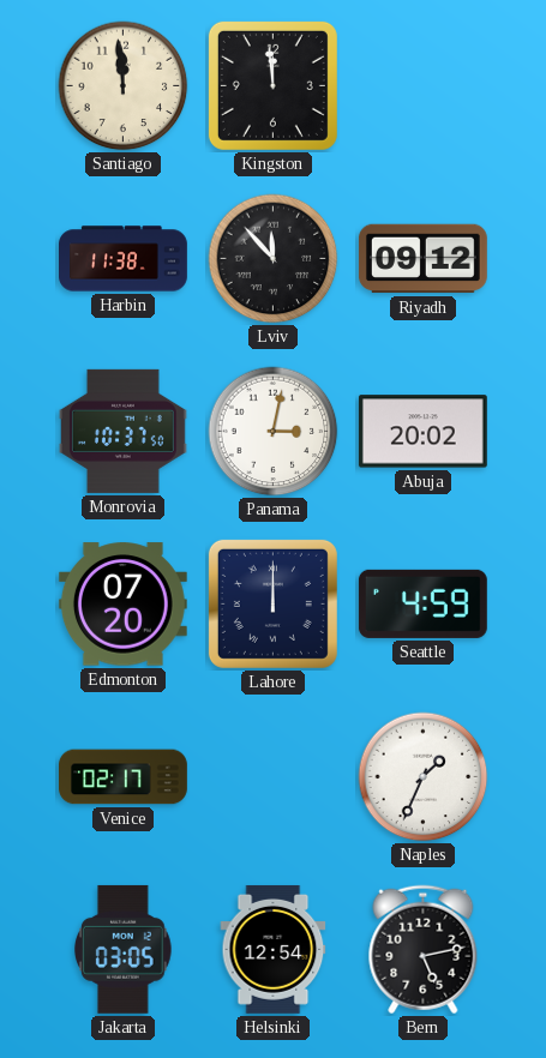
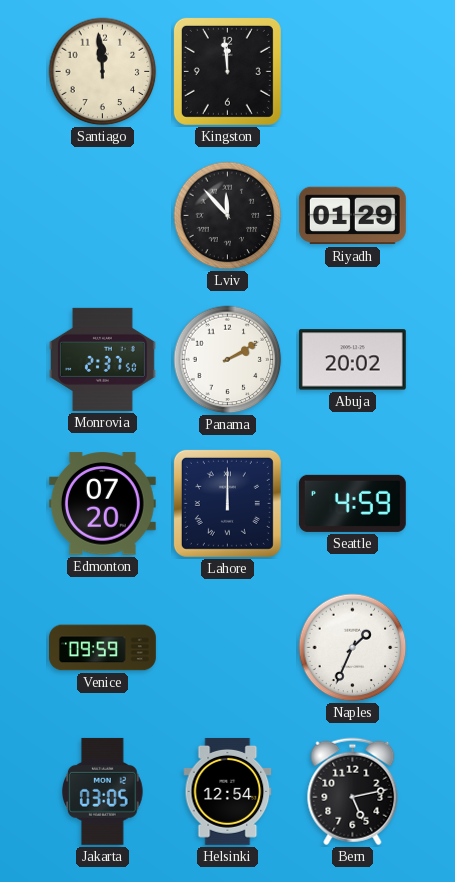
Harbin: 11:38 -> none
Riyadh: 09:12 -> 01:29
Monrovia: 10:37 -> 2:37
Panama: 3:02 -> 2:10
Venice: 02:17 -> 09:59
